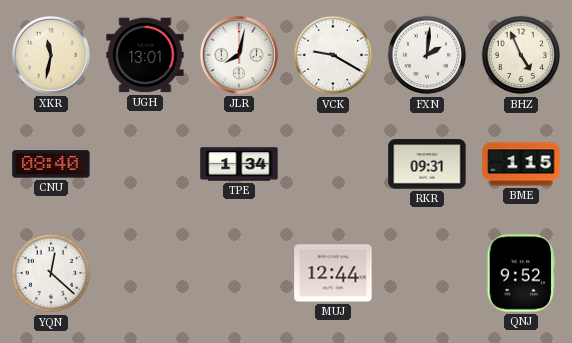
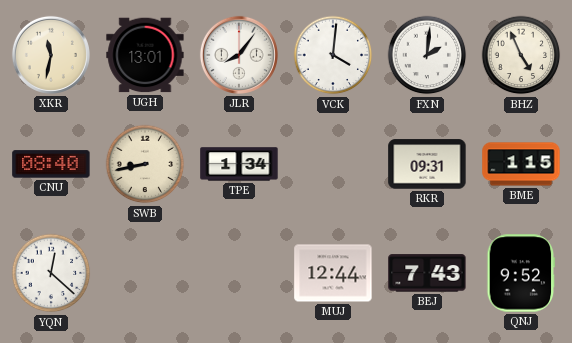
JLR: 8:02 -> 8:06
VCK: 9:20 -> 4:01
SWB: none -> 8:43
BEJ: none -> 7:43
